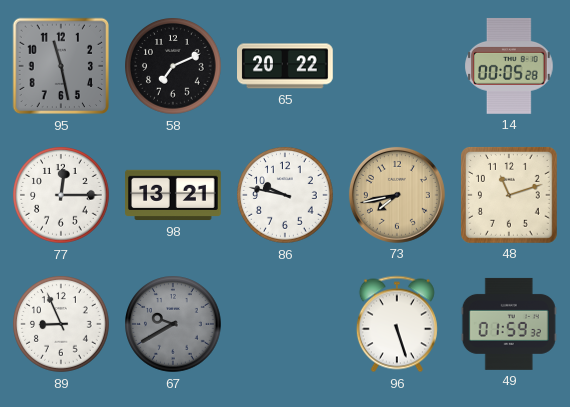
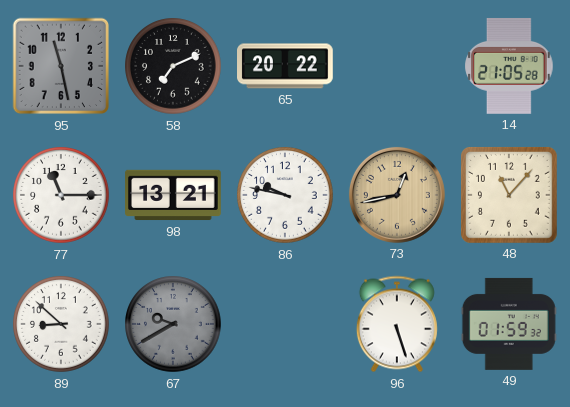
14: 00:05 -> 21:05
77: 12:15 -> 11:15
73: 7:43 -> 12:43
48: 11:12 -> 11:07
89: 8:56 -> 8:52
